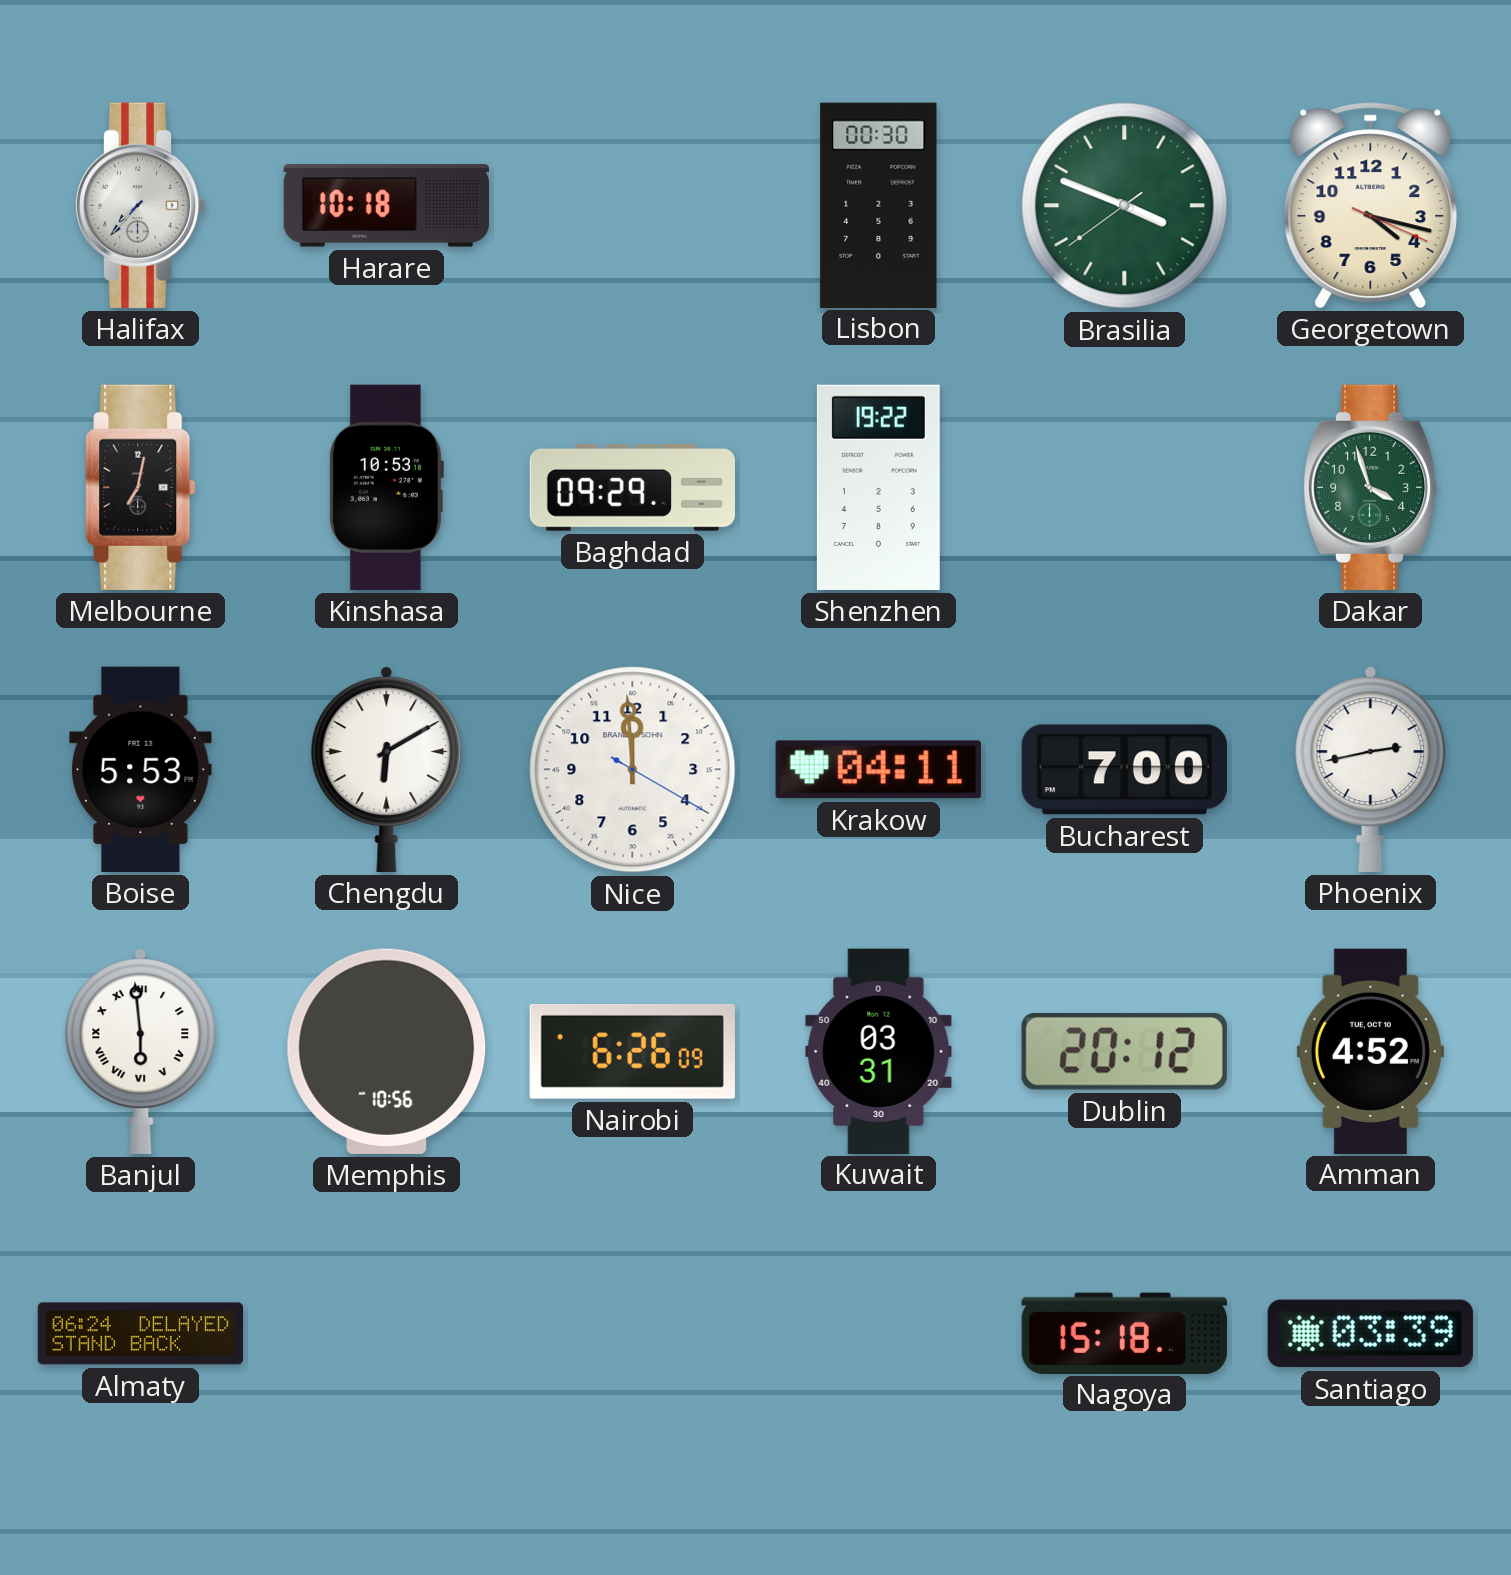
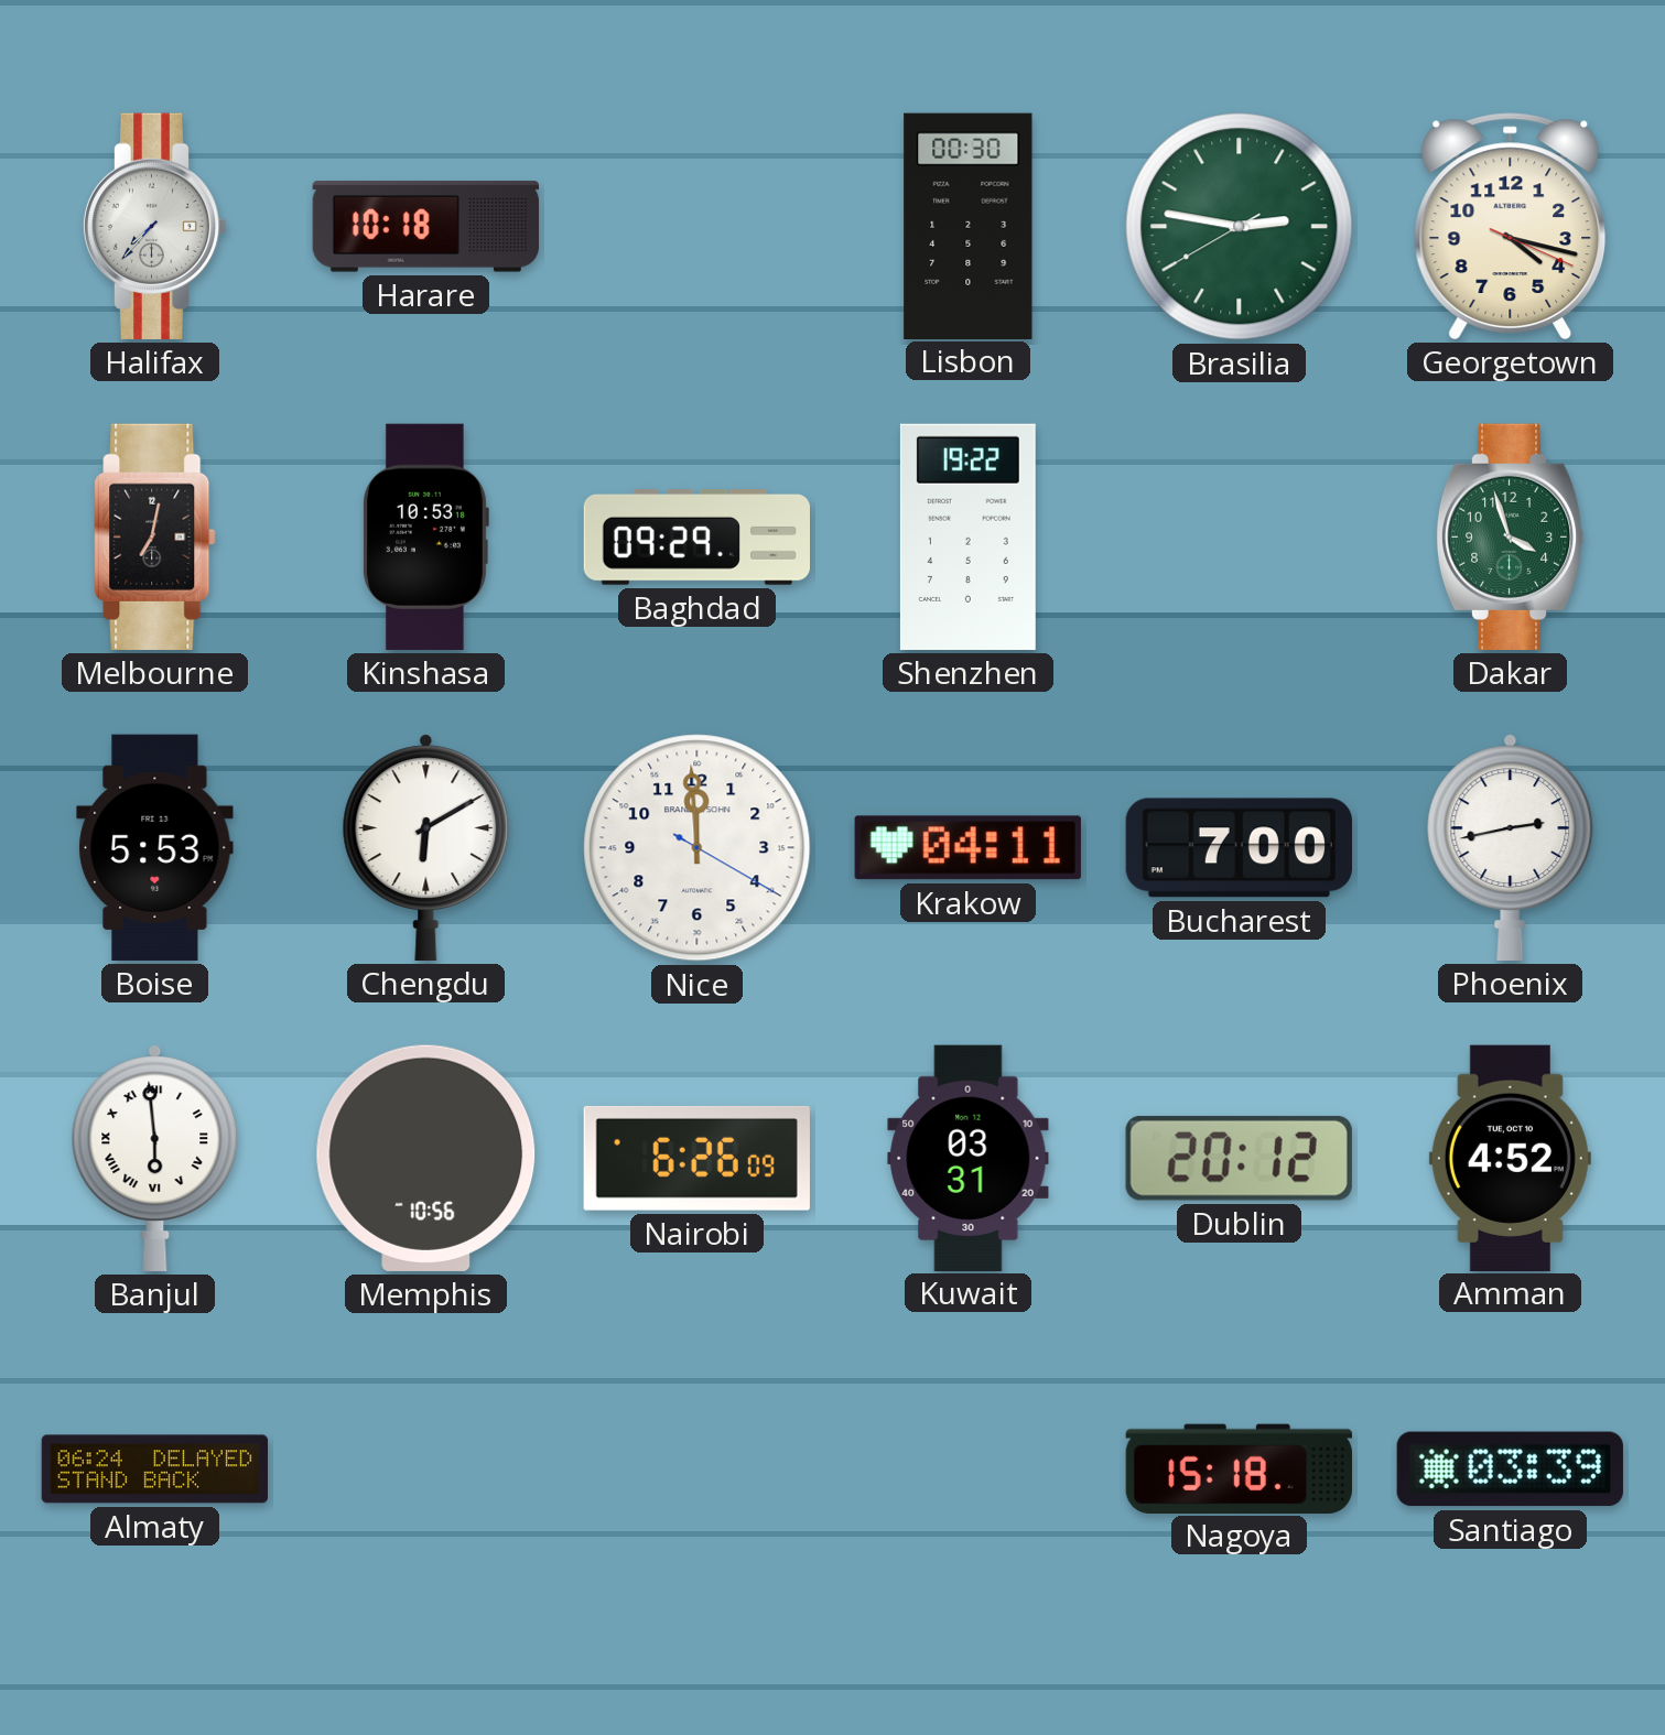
Brasilia: 3:48 -> 2:46
